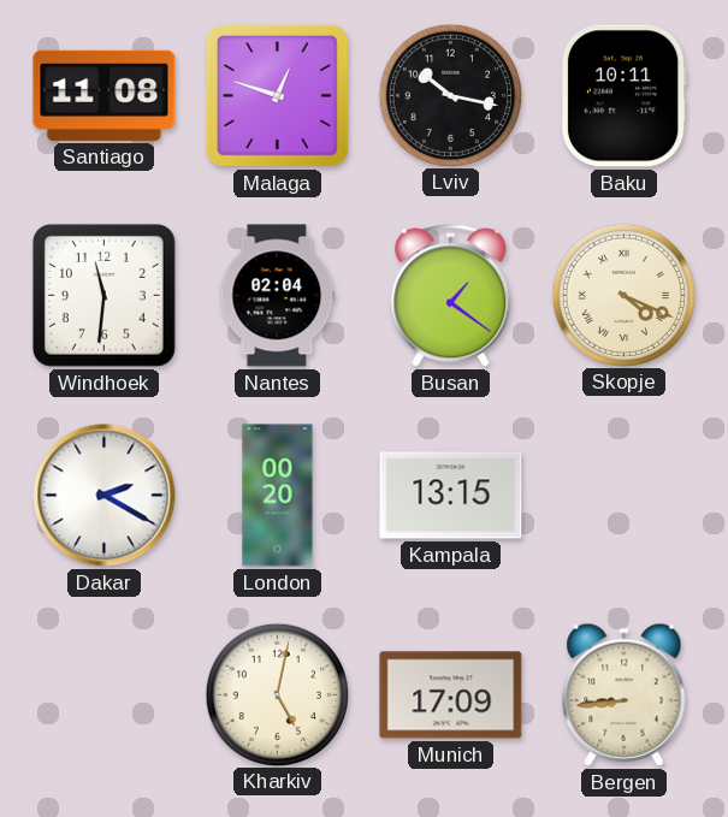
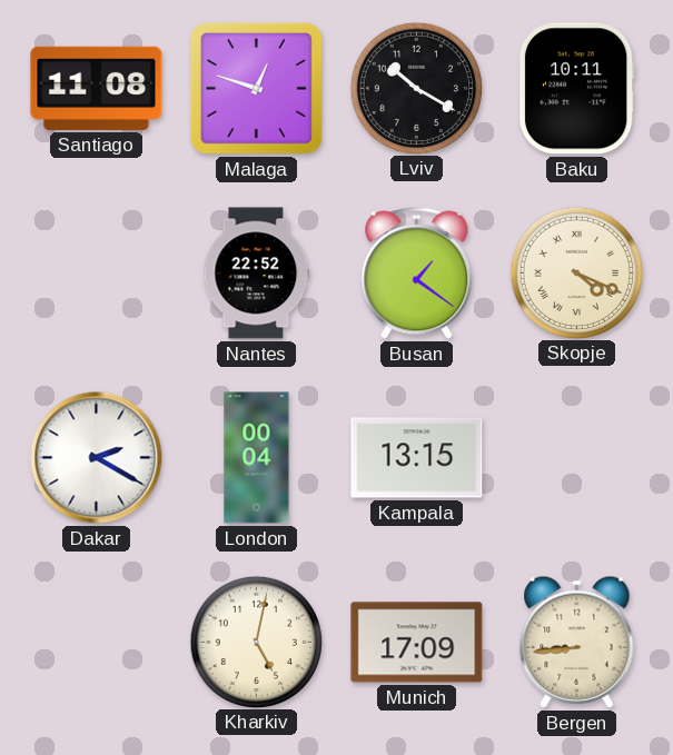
Lviv: 10:17 -> 10:20
Windhoek: 11:31 -> none
Nantes: 02:04 -> 22:52
London: 00:20 -> 00:04
